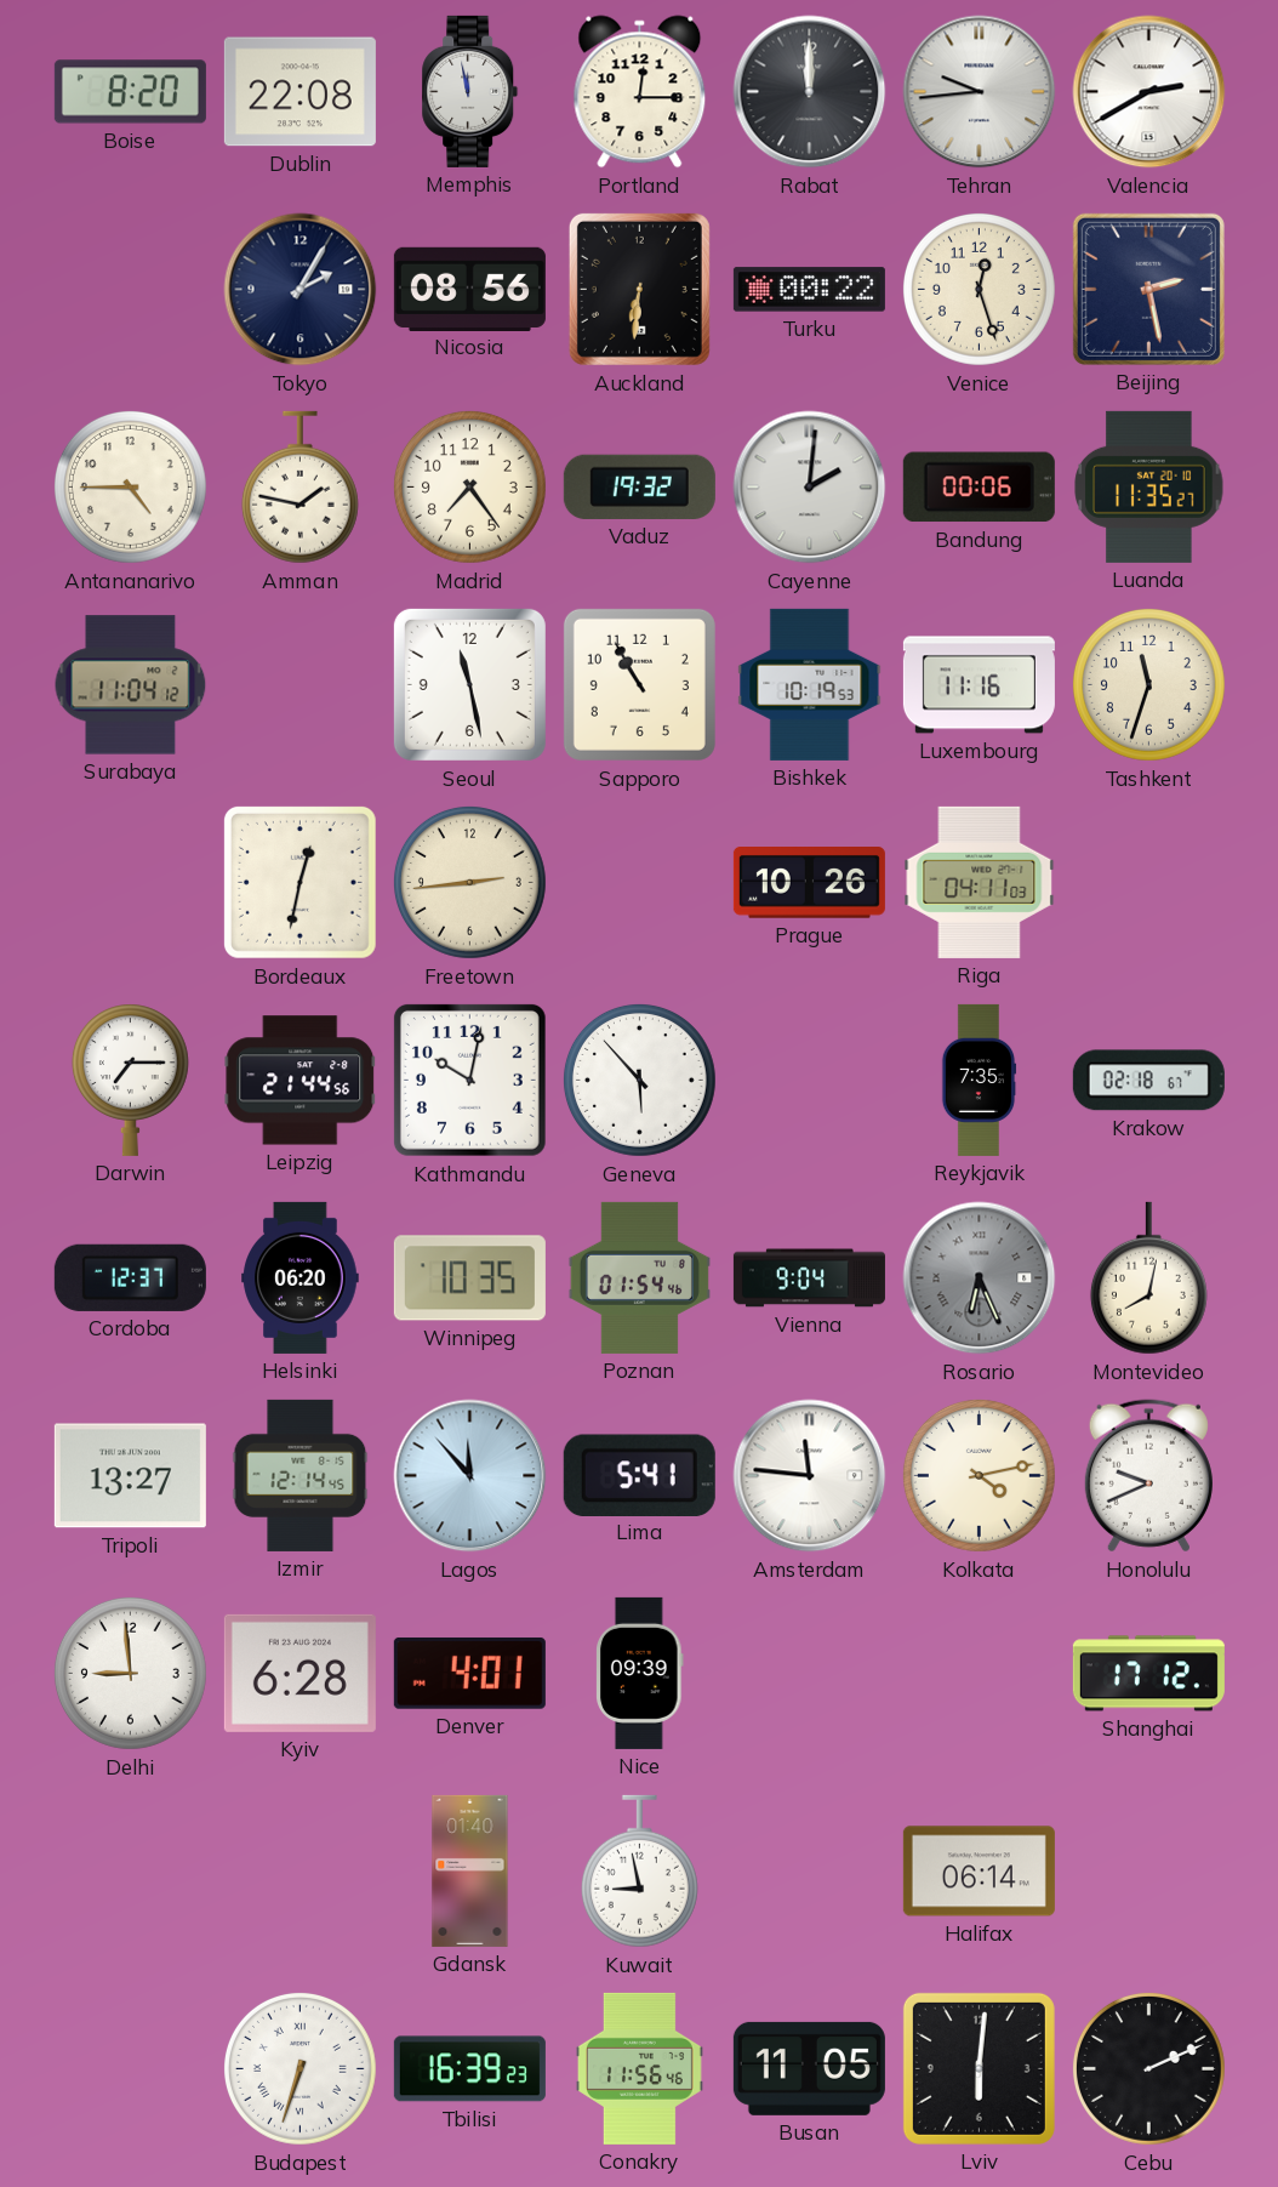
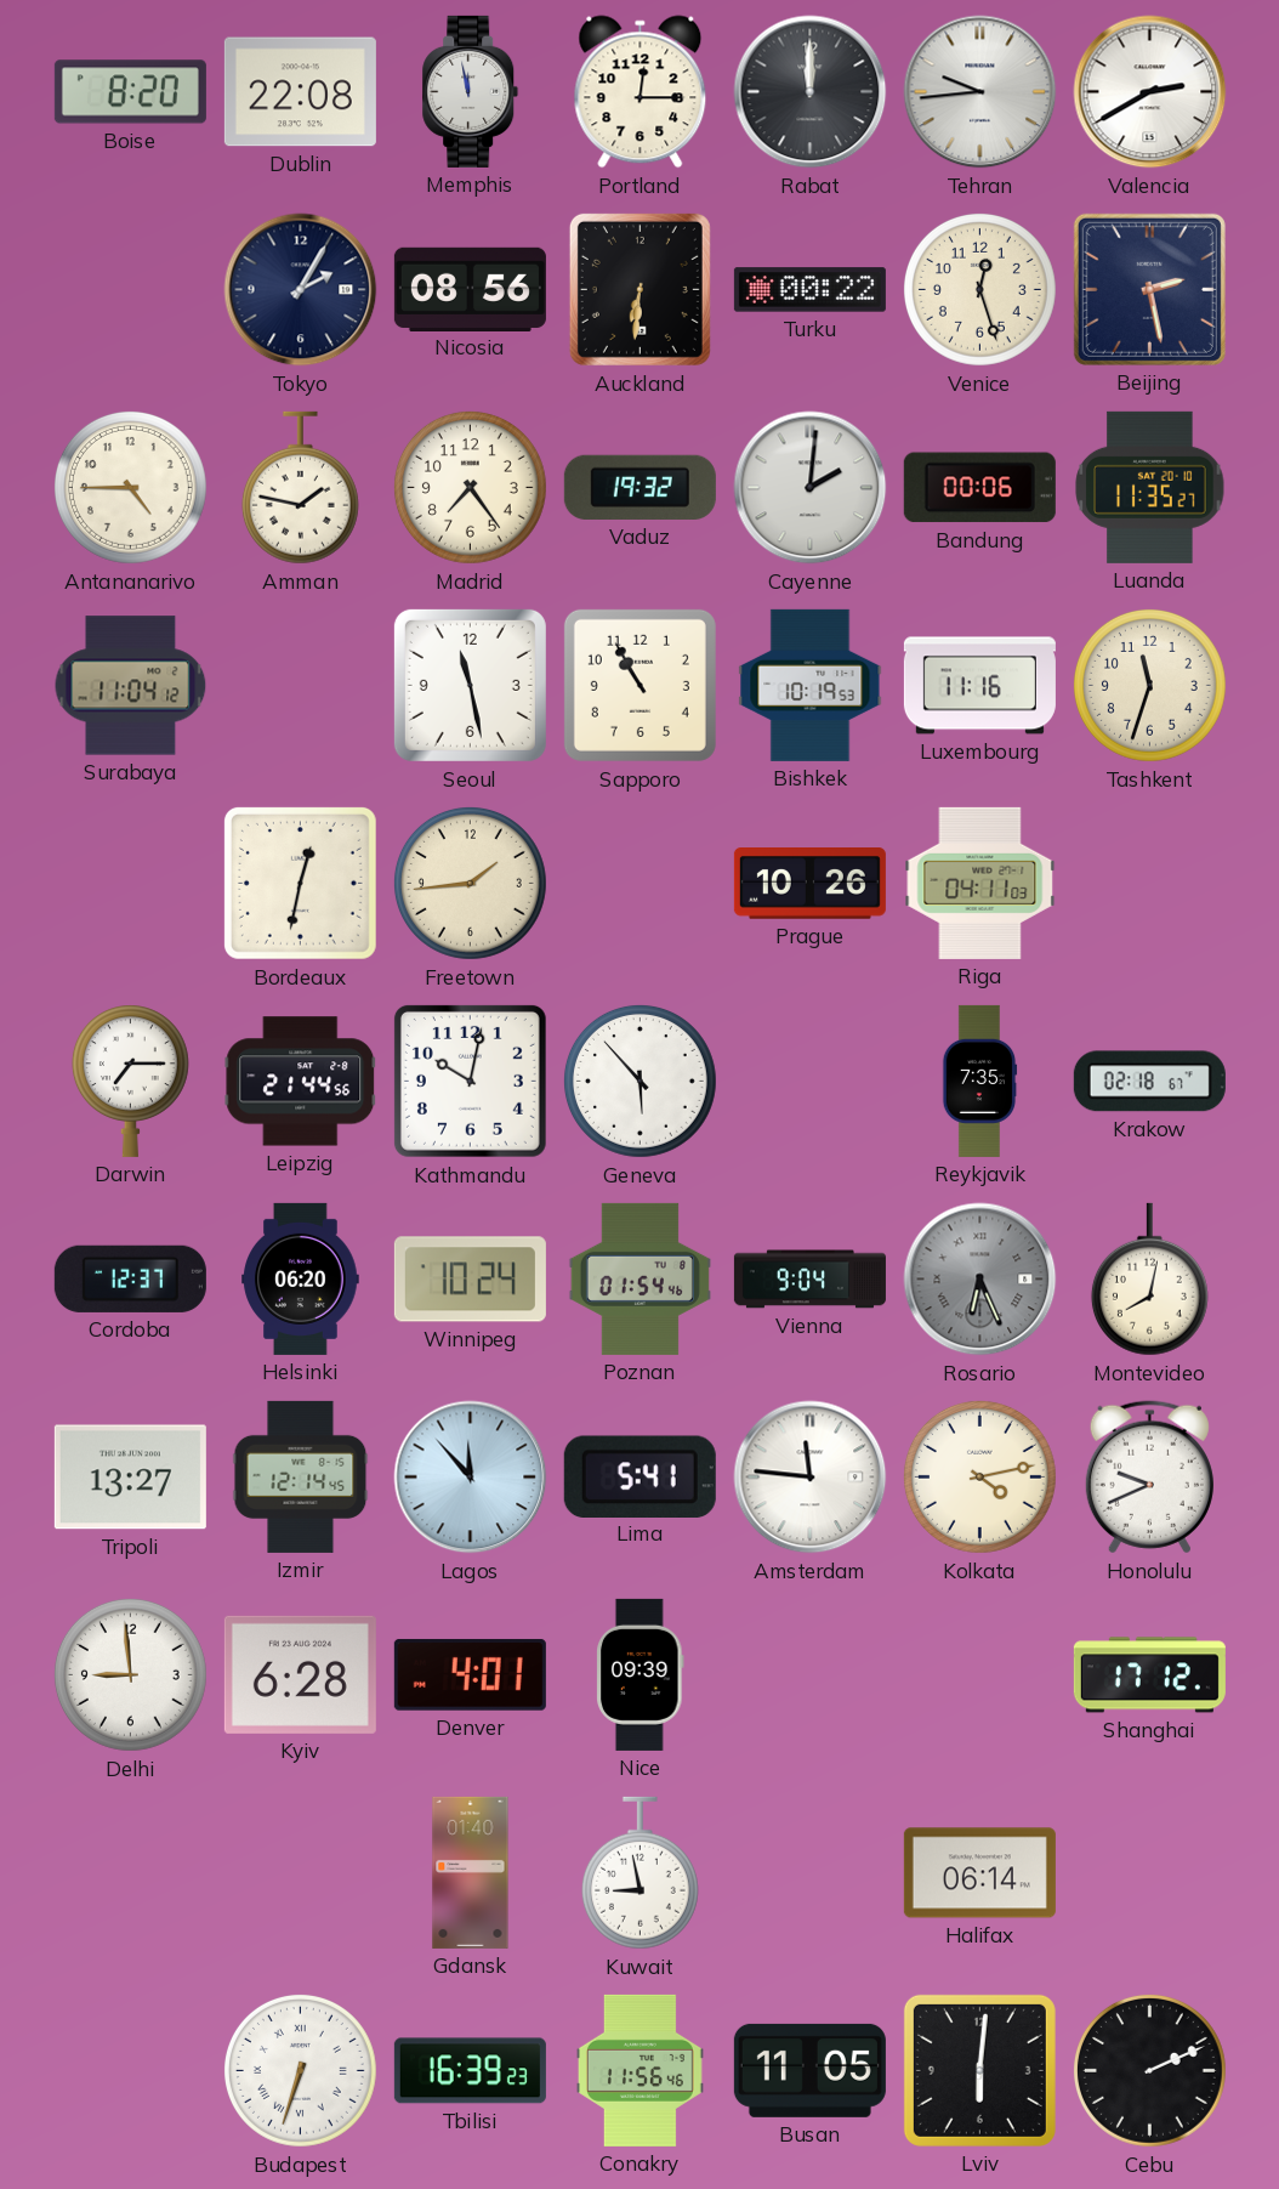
Freetown: 2:44 -> 1:44
Winnipeg: 10:35 -> 10:24
